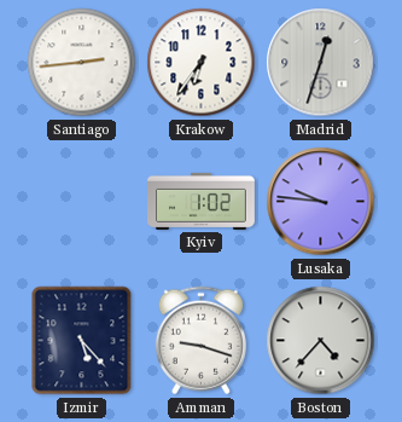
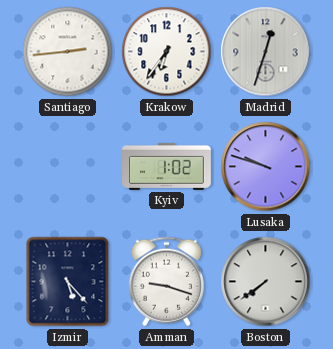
Lusaka: 9:46 -> 9:48
Boston: 4:37 -> 7:39
